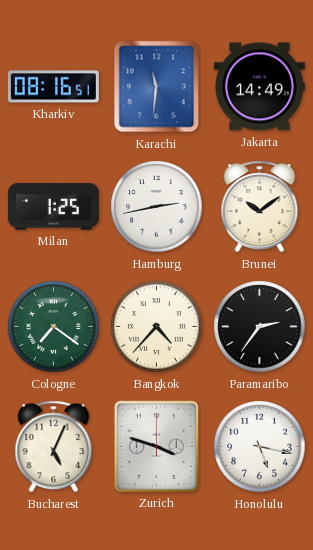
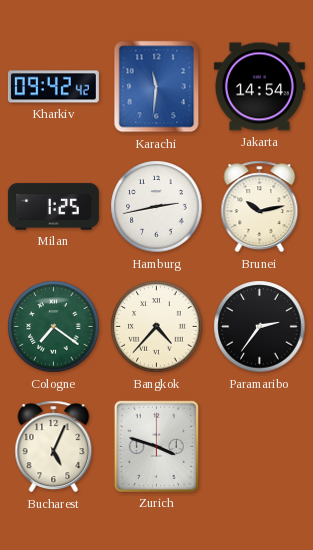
Kharkiv: 08:16 -> 09:42
Jakarta: 14:49 -> 14:54
Brunei: 10:09 -> 10:13
Honolulu: 5:17 -> none
